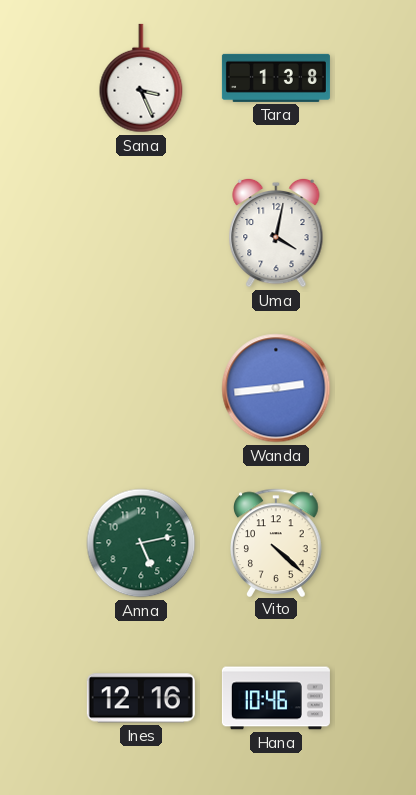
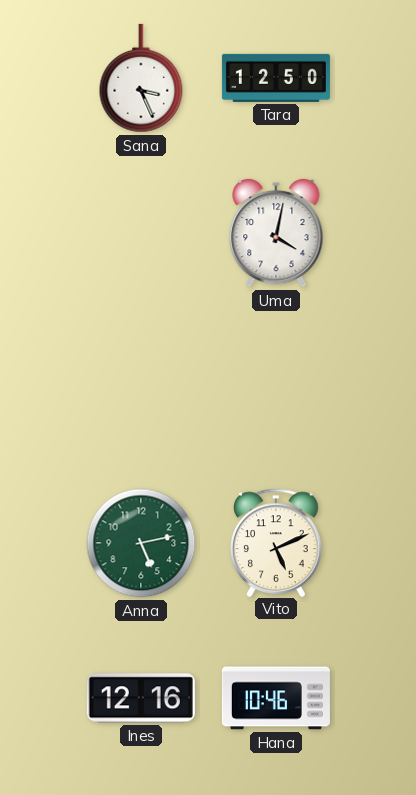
Tara: 1:38 -> 12:50
Wanda: 2:44 -> none
Vito: 4:22 -> 5:11
